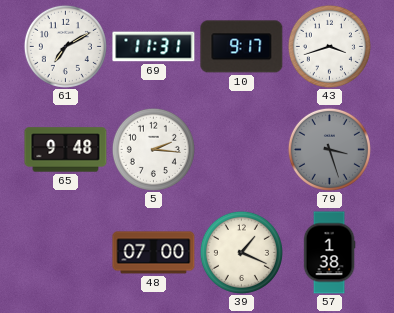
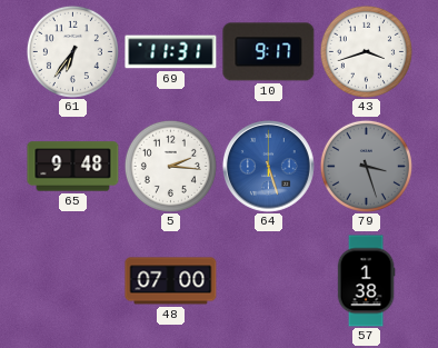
61: 7:10 -> 6:36
64: none -> 5:27
39: 1:19 -> none
